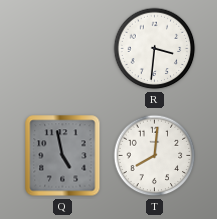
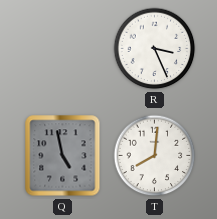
R: 3:31 -> 3:26
